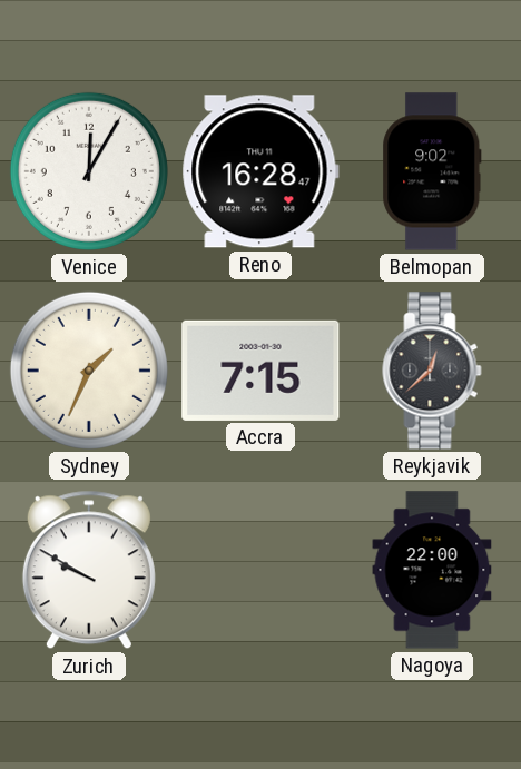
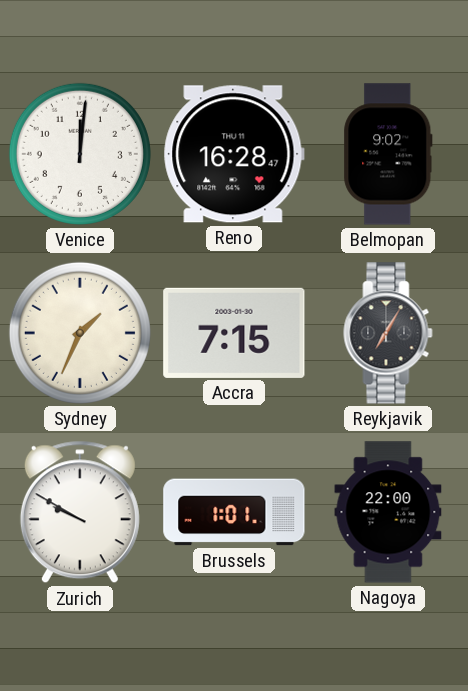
Venice: 12:05 -> 12:01
Reykjavik: 12:38 -> 7:05
Brussels: none -> 1:01
